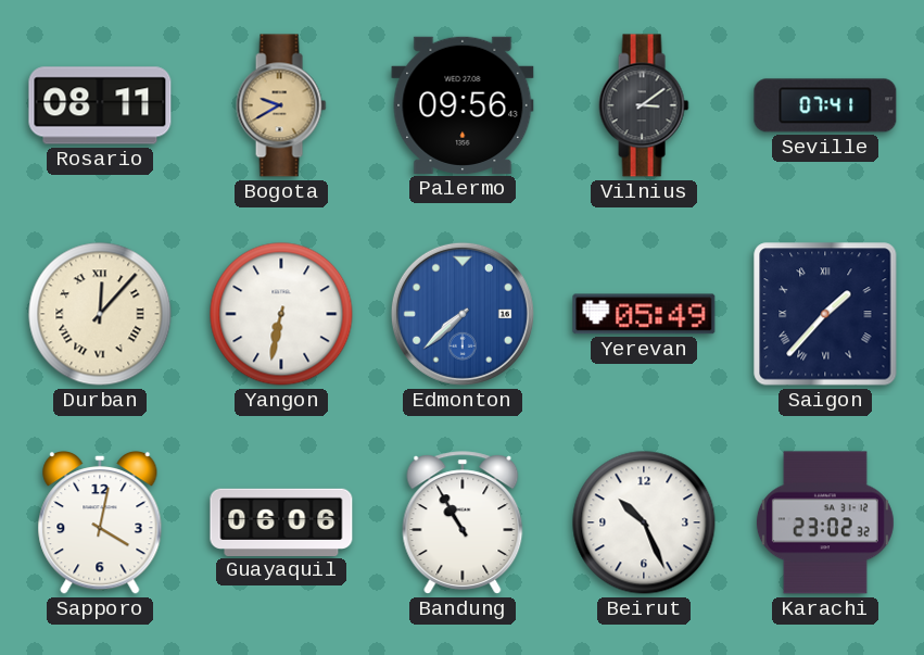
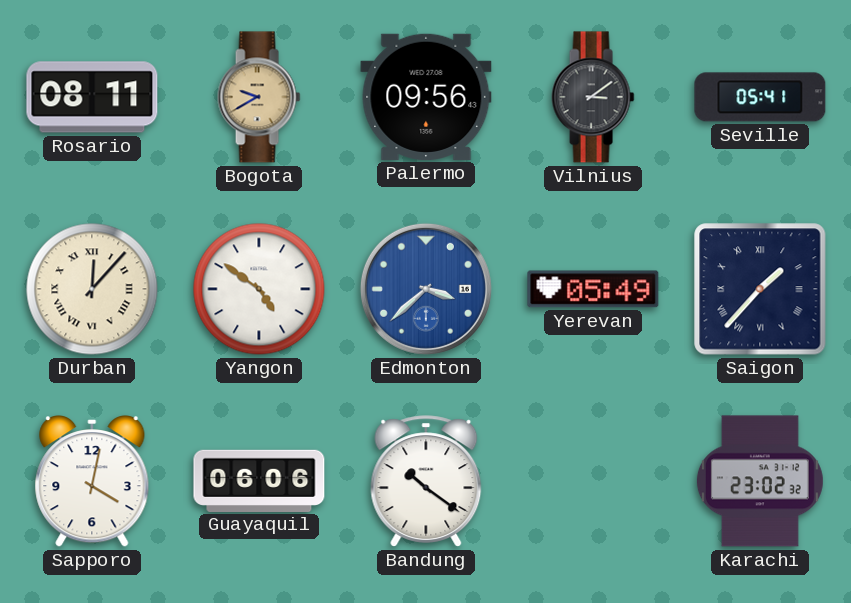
Seville: 07:41 -> 05:41
Yangon: 6:32 -> 4:51
Edmonton: 7:38 -> 3:38
Bandung: 10:55 -> 10:21
Beirut: 10:26 -> none
